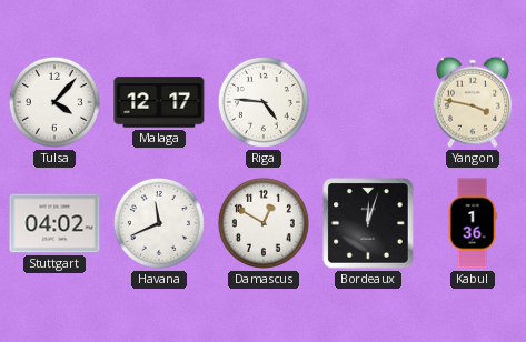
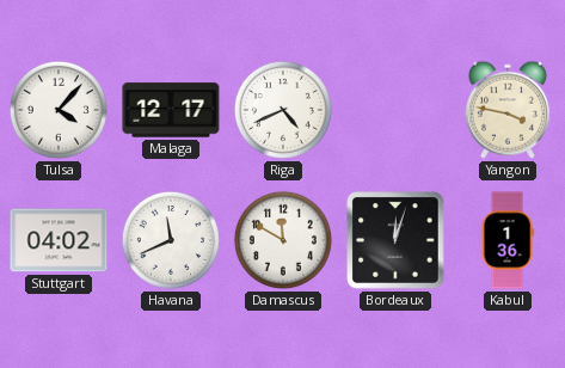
Riga: 4:46 -> 4:41
Damascus: 12:50 -> 11:50
